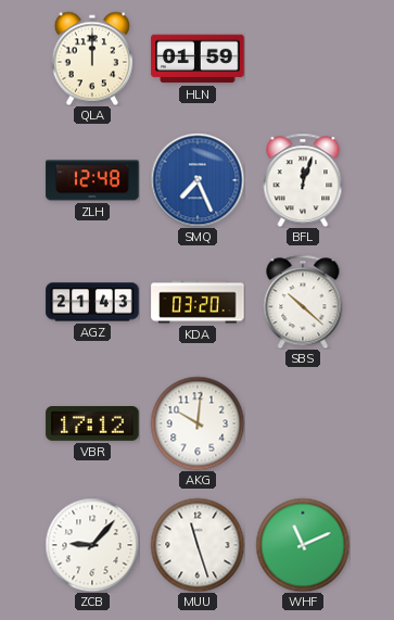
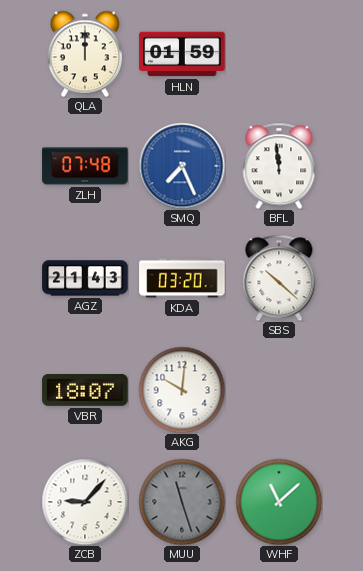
ZLH: 12:48 -> 07:48
BFL: 12:03 -> 11:59
VBR: 17:12 -> 18:07
MUU dial: white -> grey
WHF: 11:11 -> 11:08
